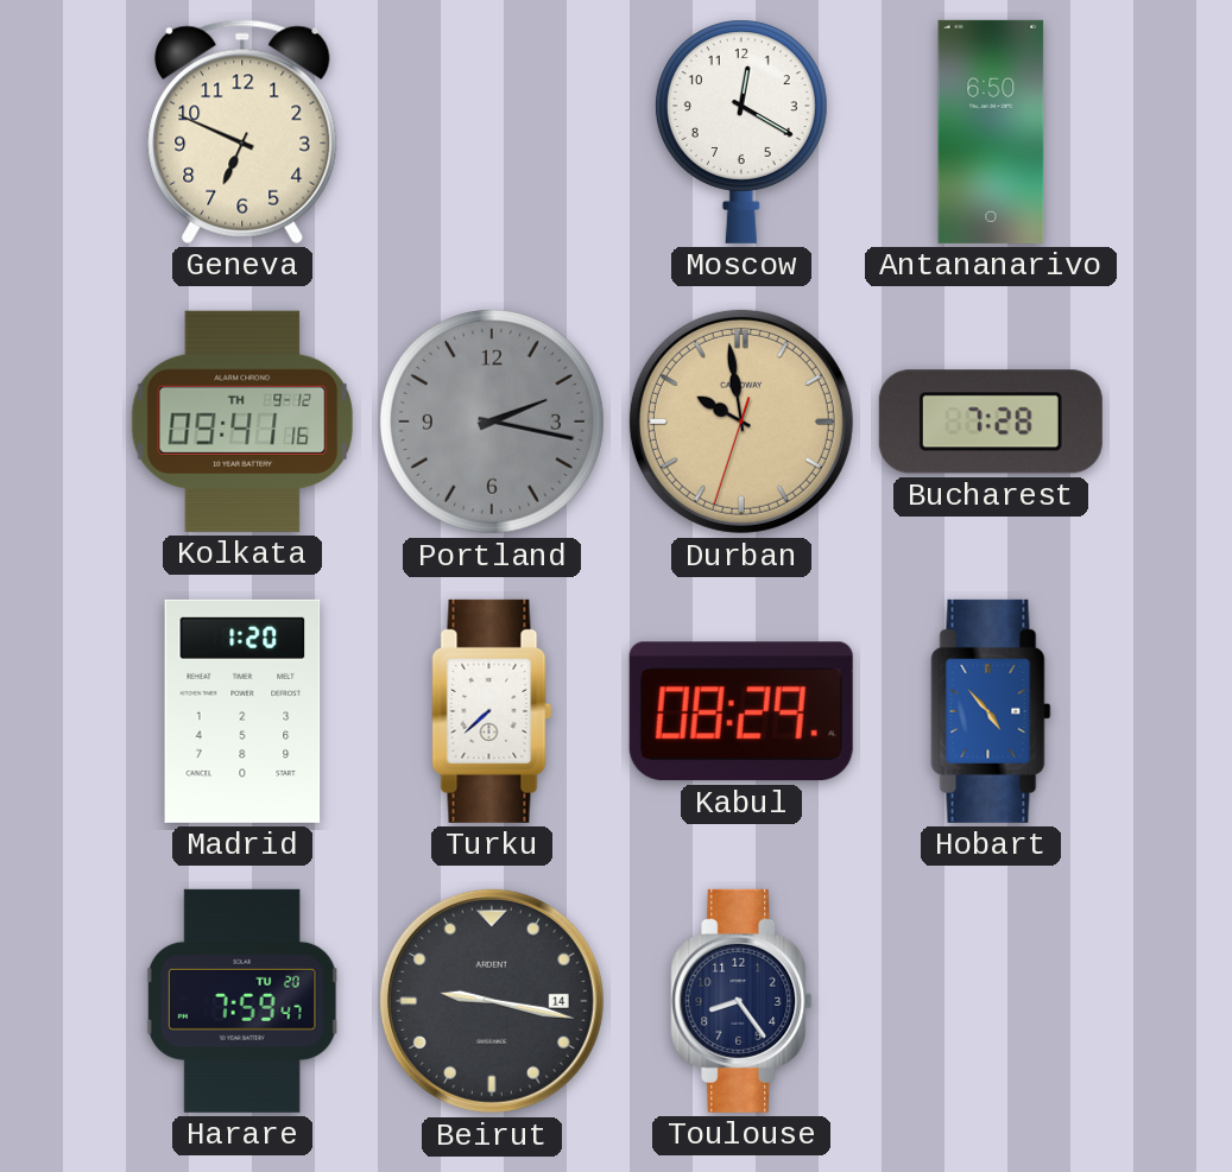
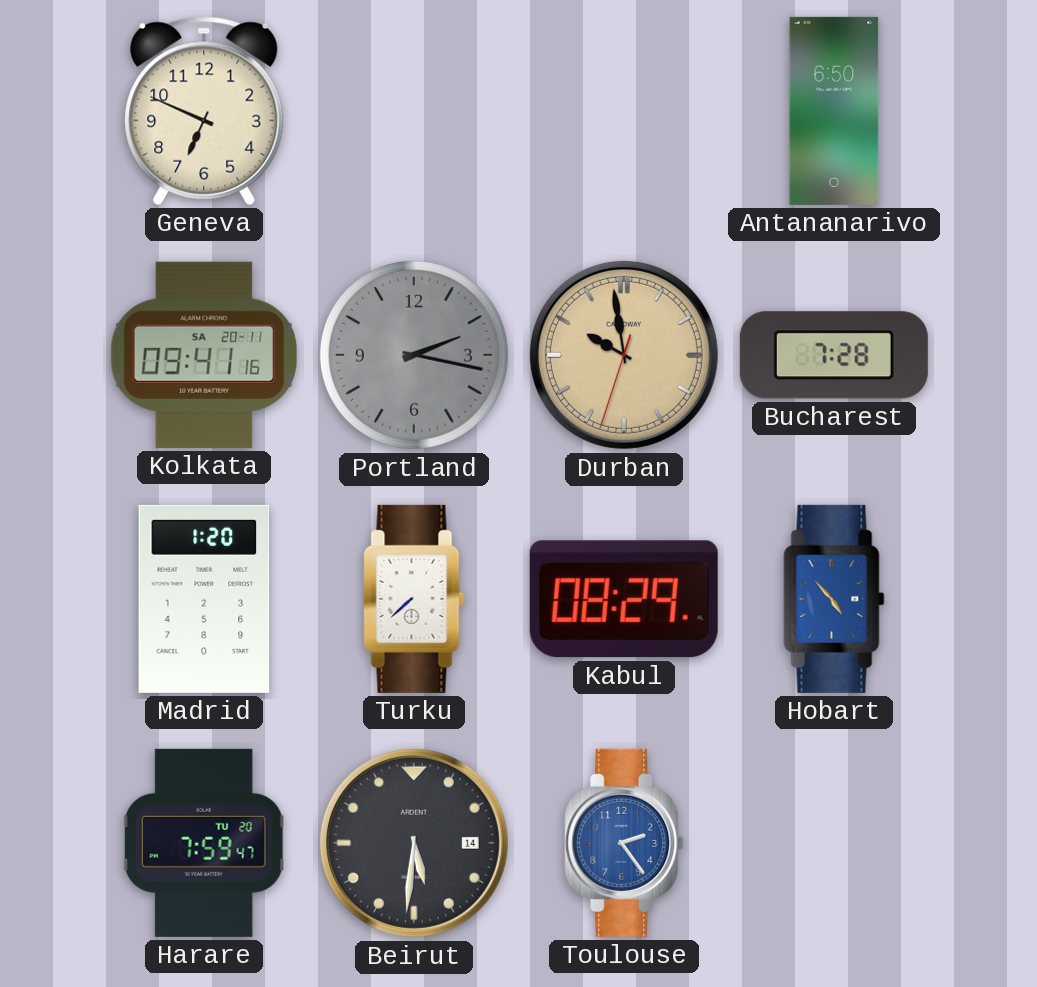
Moscow: 12:20 -> none
Kolkata date: TH 9-12 -> SA 20-11
Beirut: 9:17 -> 5:31
Toulouse: 8:24 -> 2:24
Toulouse dial: navy -> blue
